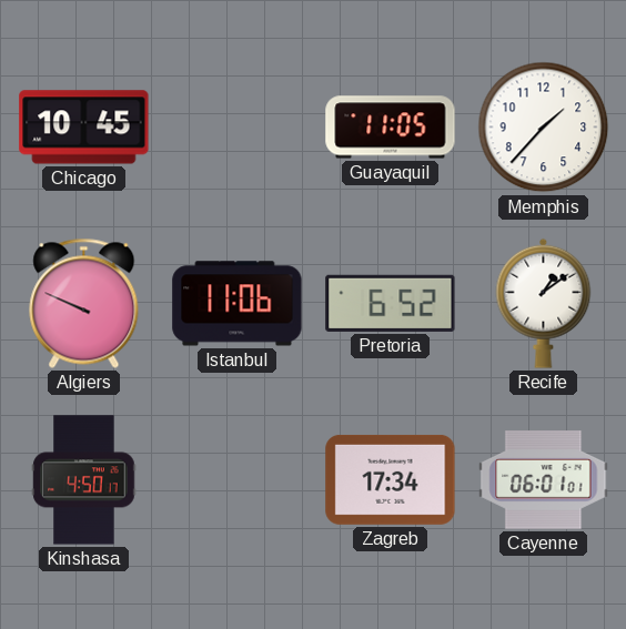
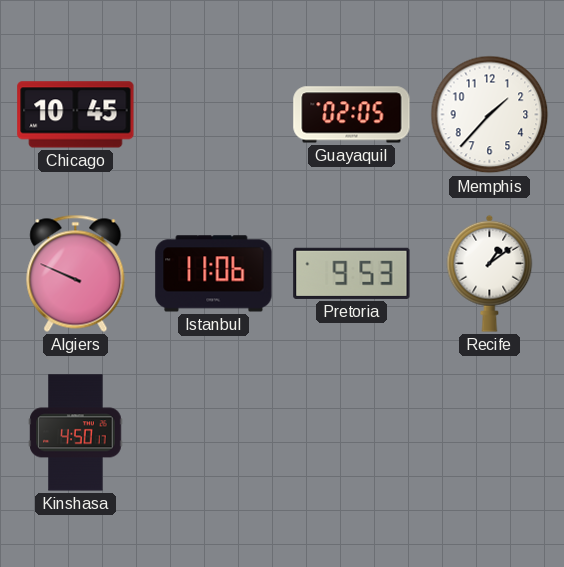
Guayaquil: 11:05 -> 02:05
Pretoria: 6:52 -> 9:53
Zagreb: 17:34 -> none
Cayenne: 06:01 -> none
